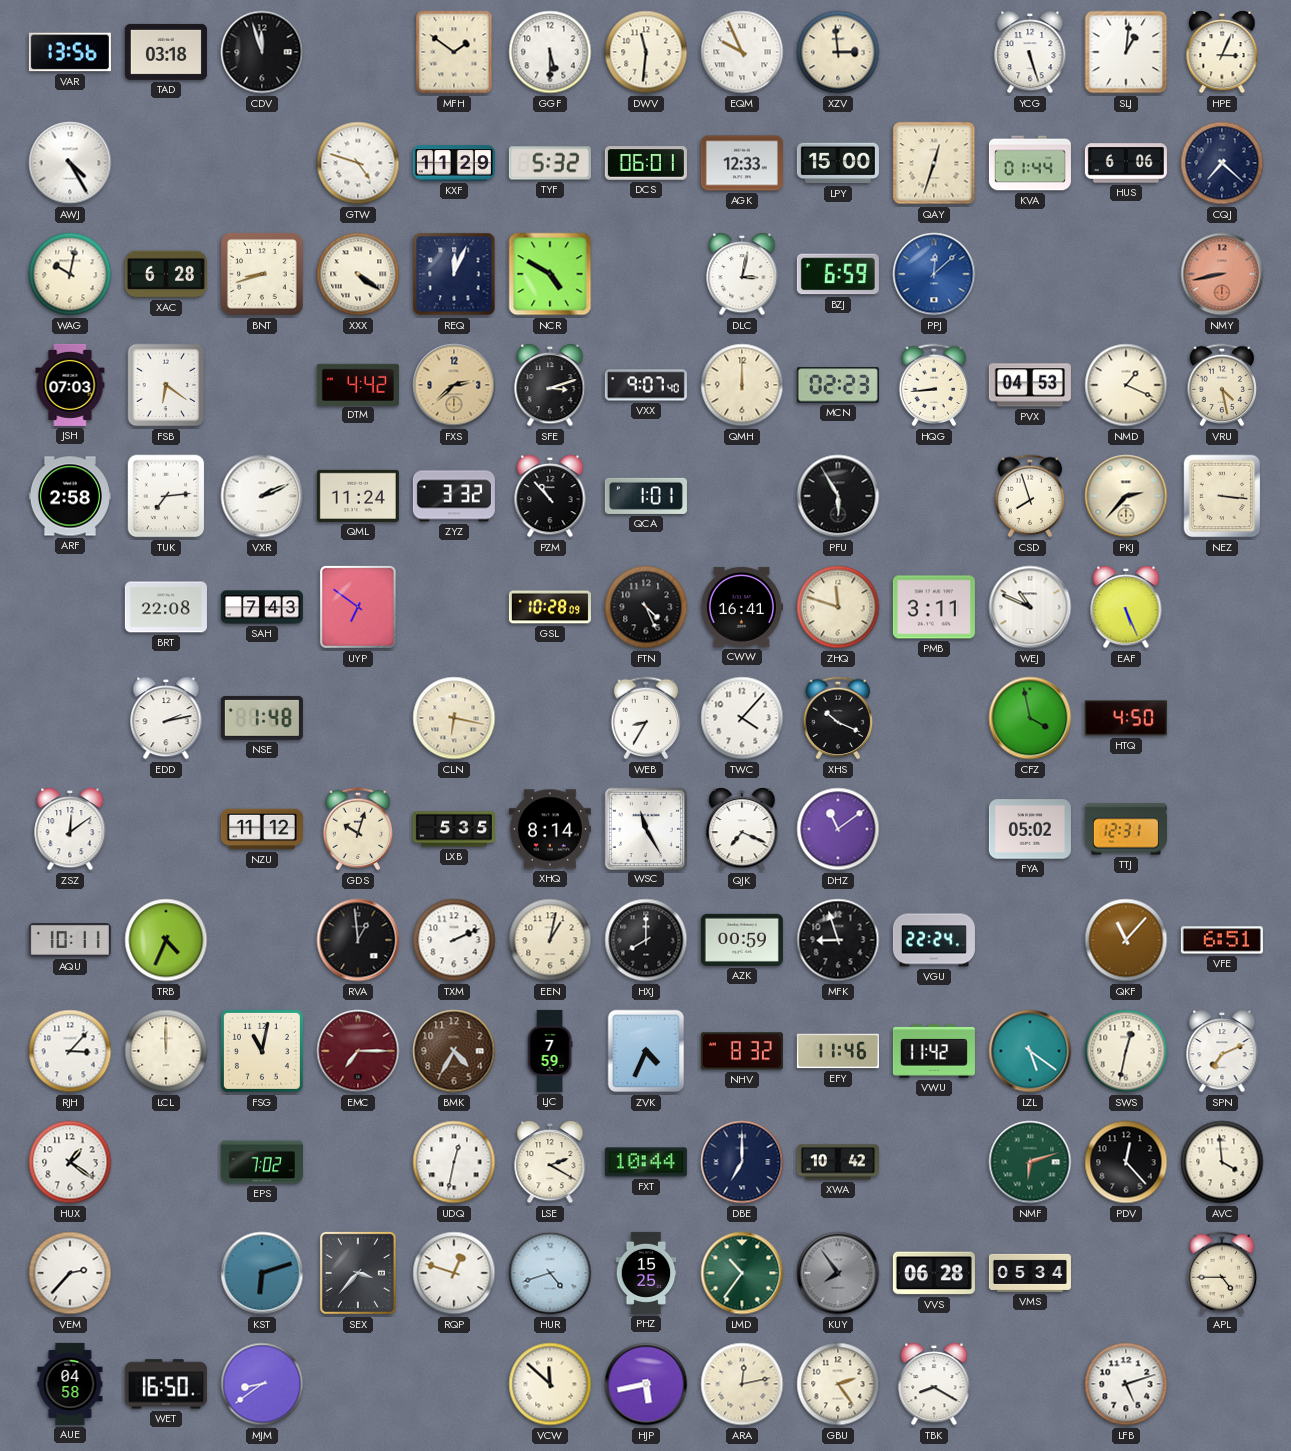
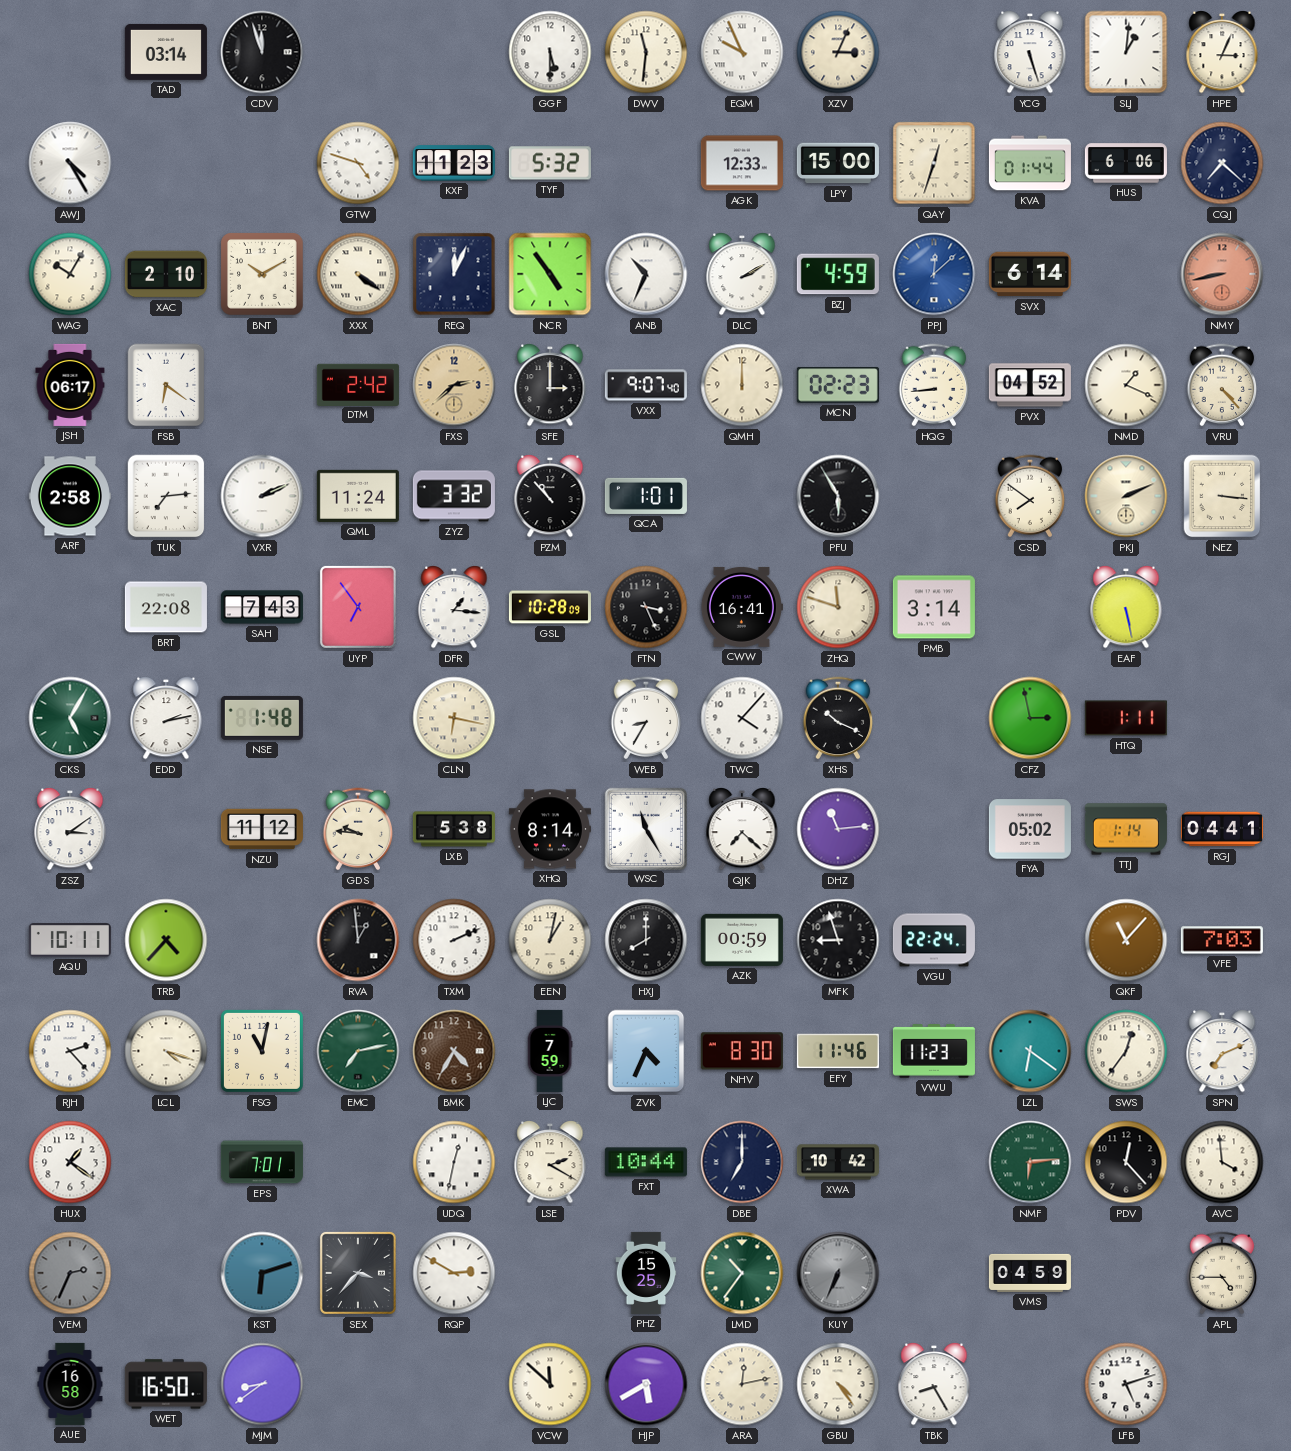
VAR: 13:56 -> none
TAD: 03:18 -> 03:14
MFH: 1:51 -> none
XZV: 2:59 -> 3:04
KXF: 11:29 -> 11:23
DCS: 06:01 -> none
WAG: 10:02 -> 10:05
XAC: 6:28 -> 2:10
BNT: 8:42 -> 10:10
NCR: 4:50 -> 4:54
ANB: none -> 10:34
DLC: 3:02 -> 2:10
BZJ: 6:59 -> 4:59
SVX: none -> 6:14
JSH: 07:03 -> 06:17
DTM: 4:42 -> 2:42
SFE: 3:12 -> 3:00
PVX: 04:53 -> 04:52
VRU: 4:28 -> 4:23
CSD: 7:57 -> 7:51
PKJ: 2:37 -> 2:11
UYP: 6:51 -> 6:54
DFR: none -> 1:16
FTN: 4:26 -> 3:26
PMB: 3:11 -> 3:14
WEJ: 10:49 -> none
EAF: 5:26 -> 5:28
CKS: none -> 5:05
CFZ: 3:58 -> 2:58
HTQ: 4:50 -> 1:11
ZSZ: 12:09 -> 3:09
GDS: 10:03 -> 9:46
LXB: 5:35 -> 5:38
QJK: 7:19 -> 7:22
DHZ: 11:09 -> 11:14
TTJ: 12:31 -> 1:14
RGJ: none -> 04:41
TRB: 4:34 -> 4:37
VFE: 6:51 -> 7:03
RJH: 3:07 -> 2:23
LCL: 12:00 -> 4:18
EMC: 7:15 -> 7:13
EMC dial: burgundy -> green
NHV: 8:32 -> 8:30
VWU: 11:42 -> 11:23
LZL: 5:21 -> 6:21
SWS: 12:32 -> 12:36
EPS: 7:02 -> 7:01
NMF: 6:12 -> 6:14
VEM: 2:37 -> 2:34
VEM dial: white -> grey
RQP: 12:48 -> 2:50
HUR: 4:42 -> none
KUY: 7:54 -> 6:34
VVS: 06:28 -> none
VMS: 05:34 -> 04:59
AUE: 04:58 -> 16:58
HJP: 5:43 -> 5:40
GBU: 2:24 -> 4:24
TBK: 8:20 -> 8:25
